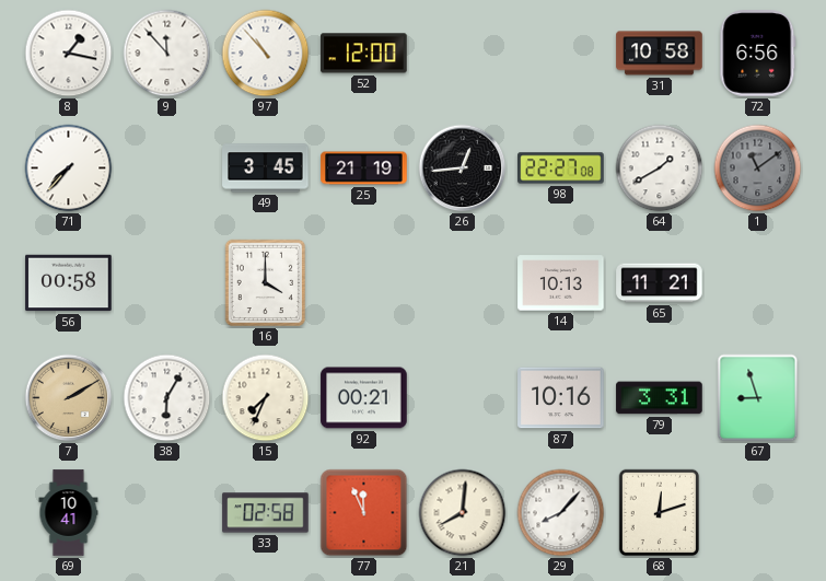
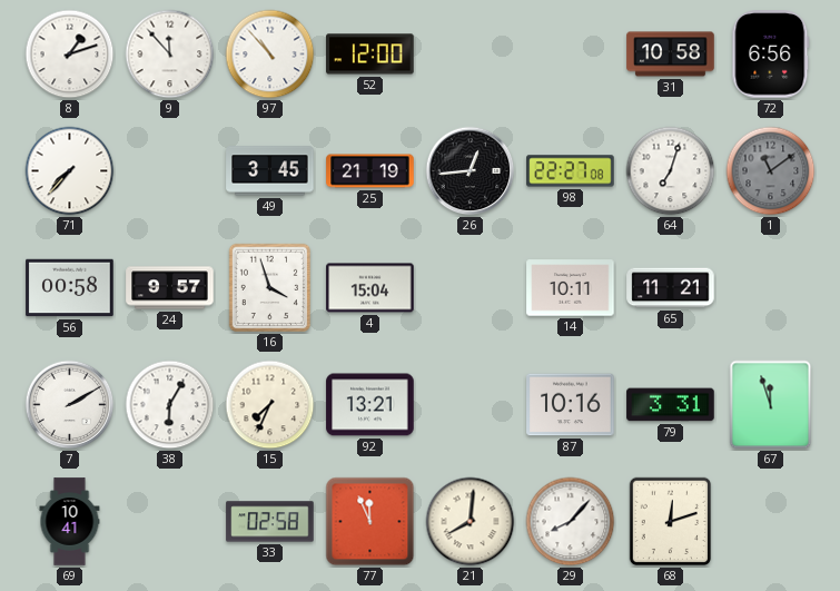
8: 1:17 -> 1:12
64: 1:40 -> 7:03
24: none -> 9:57
16: 4:00 -> 3:57
4: none -> 15:04
14: 10:13 -> 10:11
7 dial: champagne -> white
92: 00:21 -> 13:21
67: 8:57 -> 11:57
